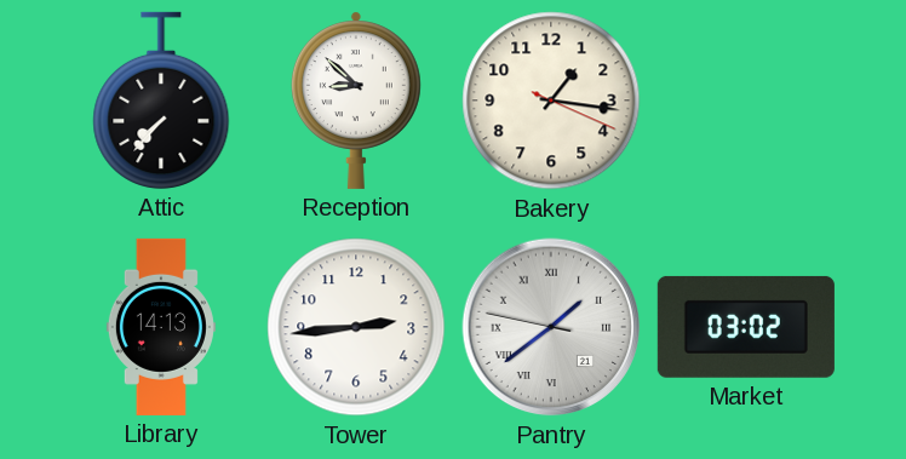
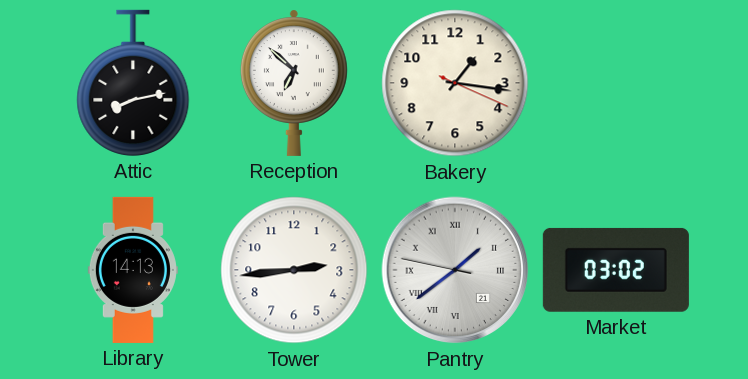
Attic: 7:37 -> 8:13
Reception: 8:52 -> 6:52
